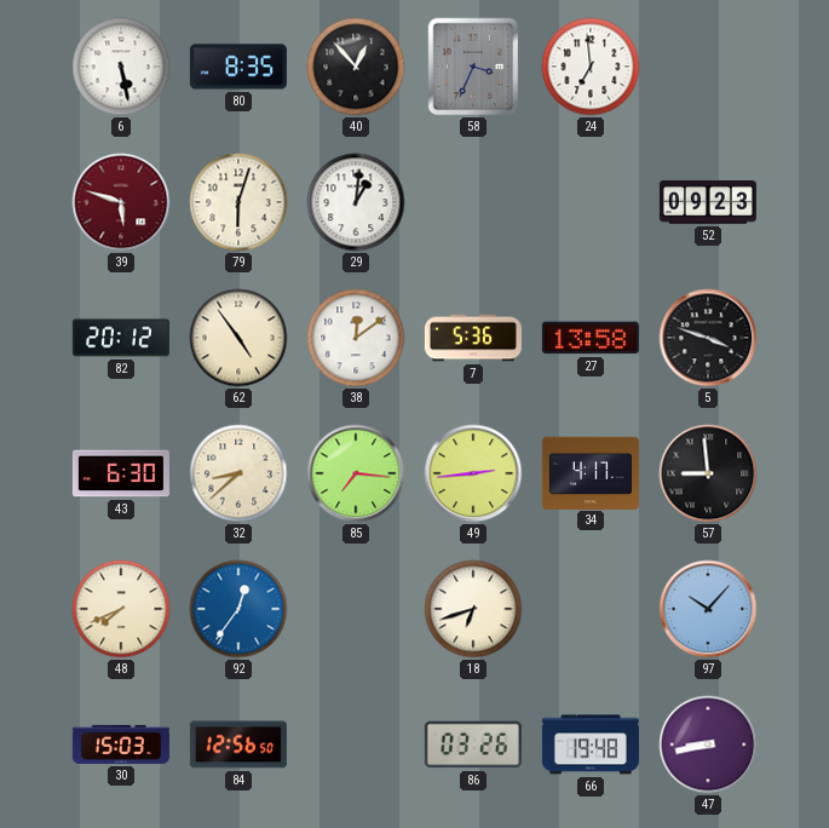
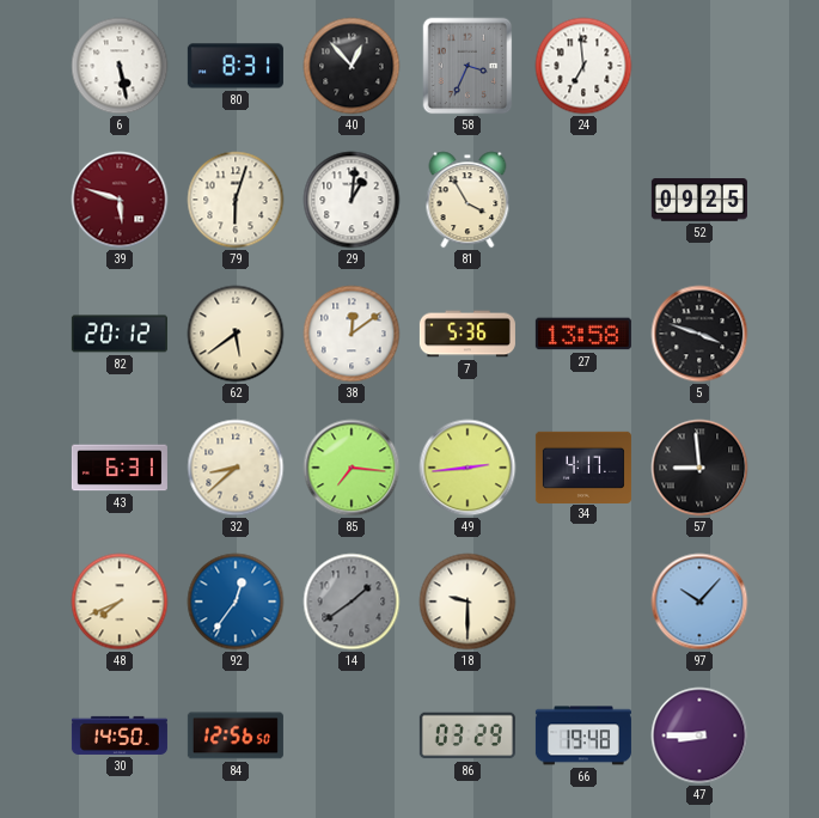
80: 8:35 -> 8:31
81: none -> 3:55
52: 09:23 -> 09:25
62: 4:54 -> 5:39
43: 6:30 -> 6:31
14: none -> 1:39
18: 6:42 -> 9:30
30: 15:03 -> 14:50
86: 03:26 -> 03:29
47: 8:43 -> 8:45
